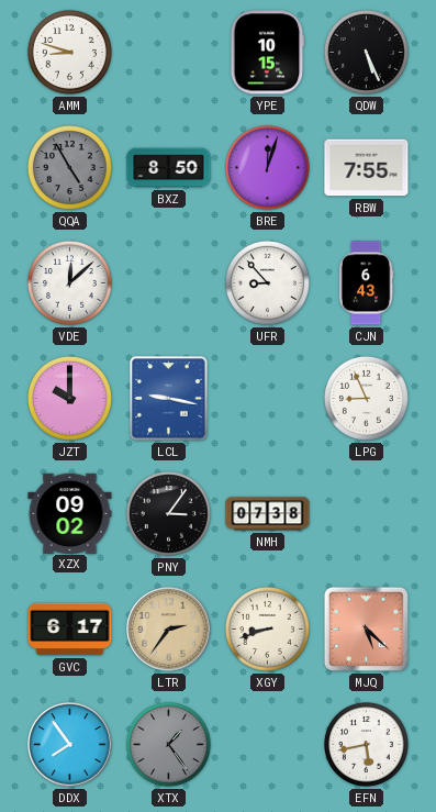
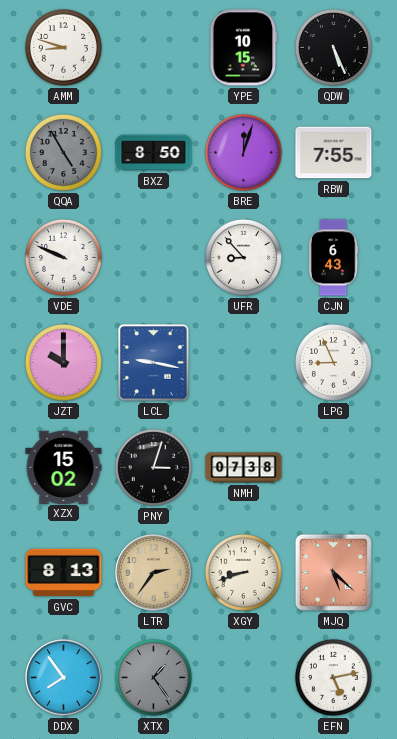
VDE: 12:08 -> 9:49
XZX: 09:02 -> 15:02
PNY: 3:06 -> 3:03
GVC: 6:17 -> 8:13
EFN: 5:43 -> 5:13
